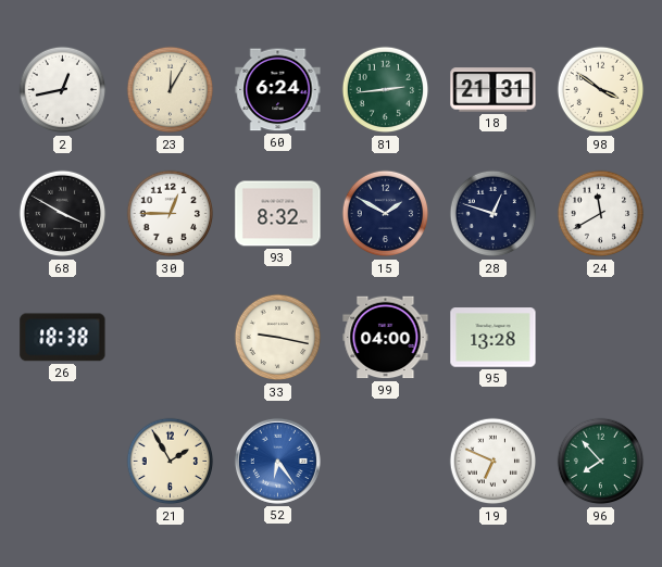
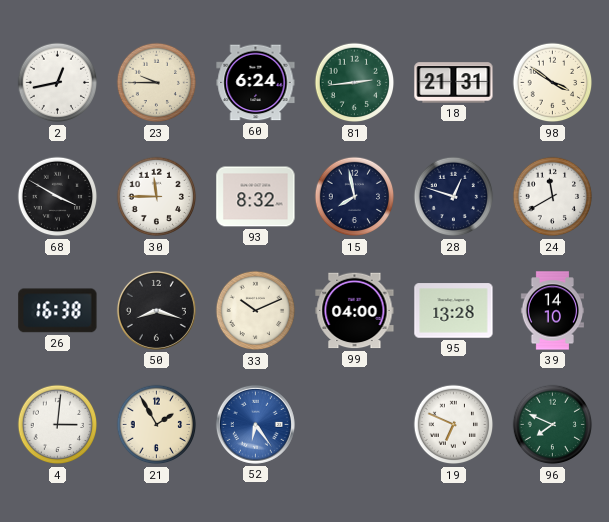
23: 12:05 -> 9:45
30: 12:45 -> 11:45
15: 1:50 -> 7:58
26: 18:38 -> 16:38
50: none -> 8:18
33: 9:17 -> 10:11
39: none -> 14:10
4: none -> 3:01
96: 7:53 -> 7:49
